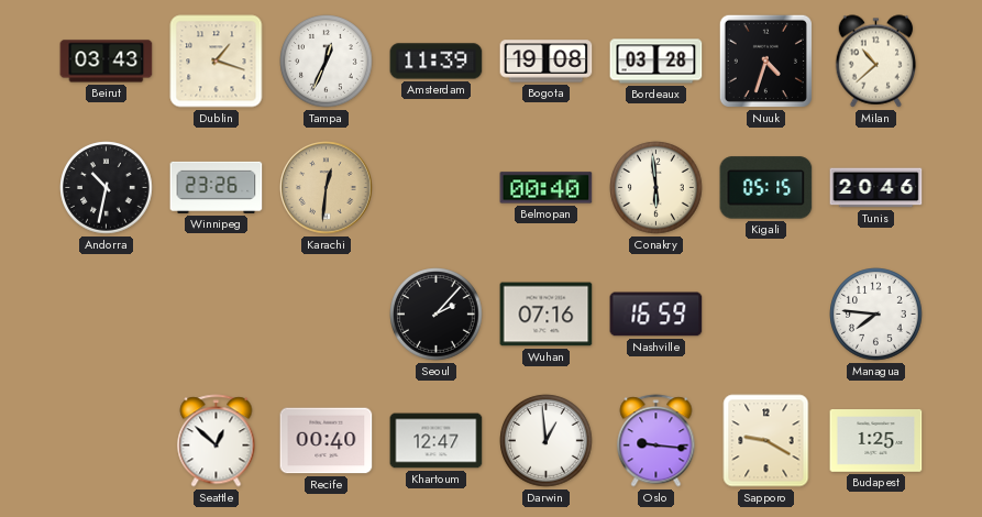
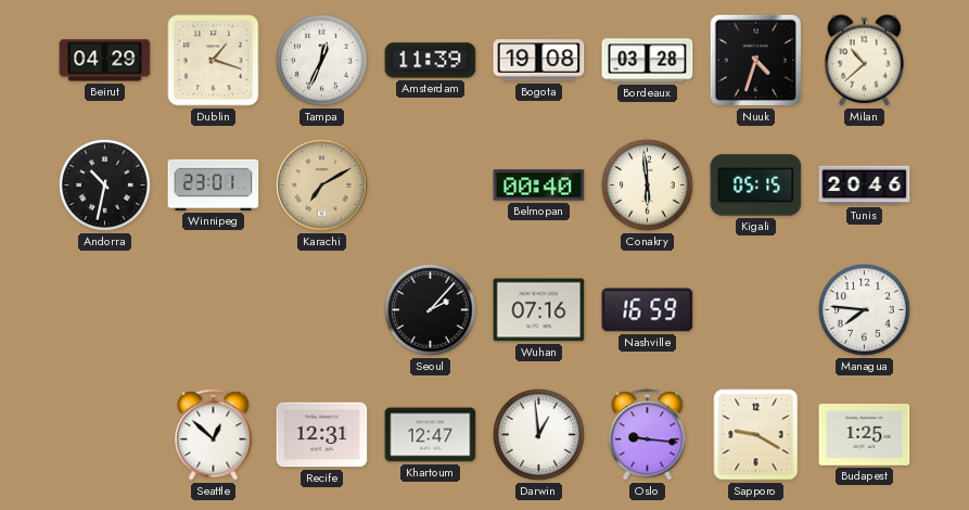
Beirut: 03:43 -> 04:29
Winnipeg: 23:26 -> 23:01
Karachi: 12:31 -> 7:10
Recife: 00:40 -> 12:31
